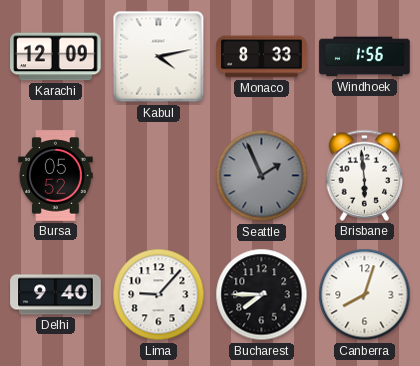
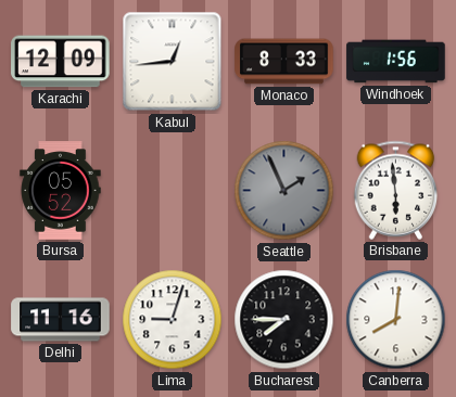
Kabul: 4:13 -> 12:44
Delhi: 9:40 -> 11:16
Lima: 9:07 -> 9:03
Canberra: 8:03 -> 8:01
